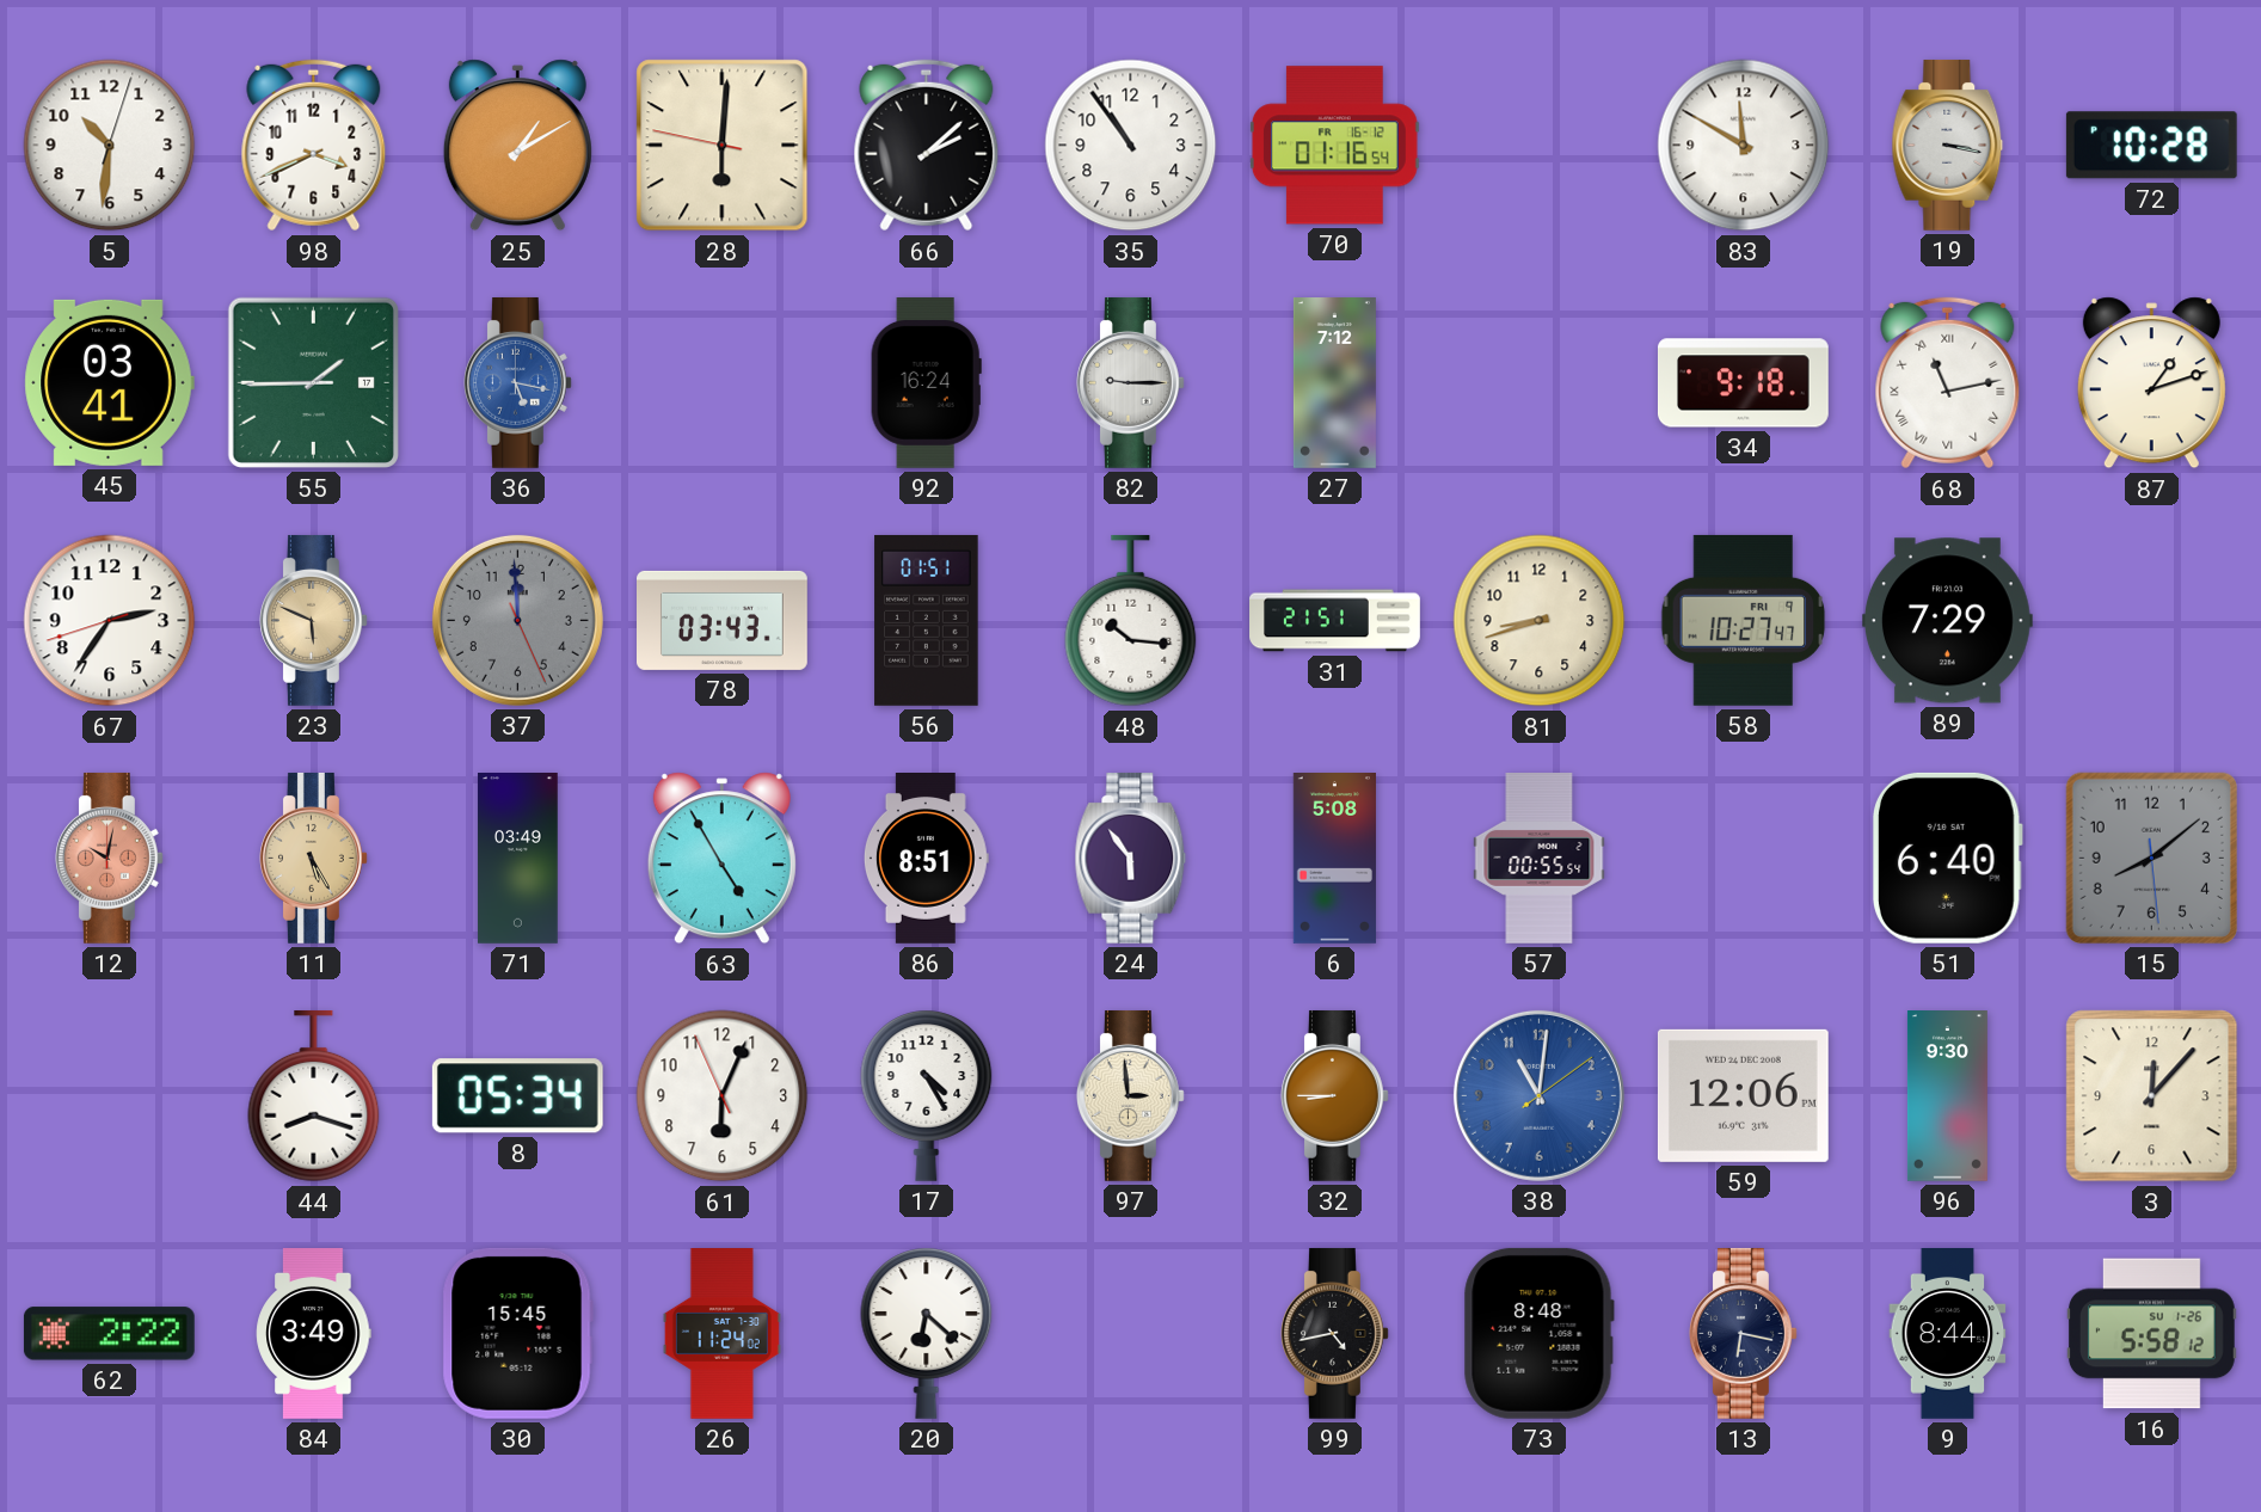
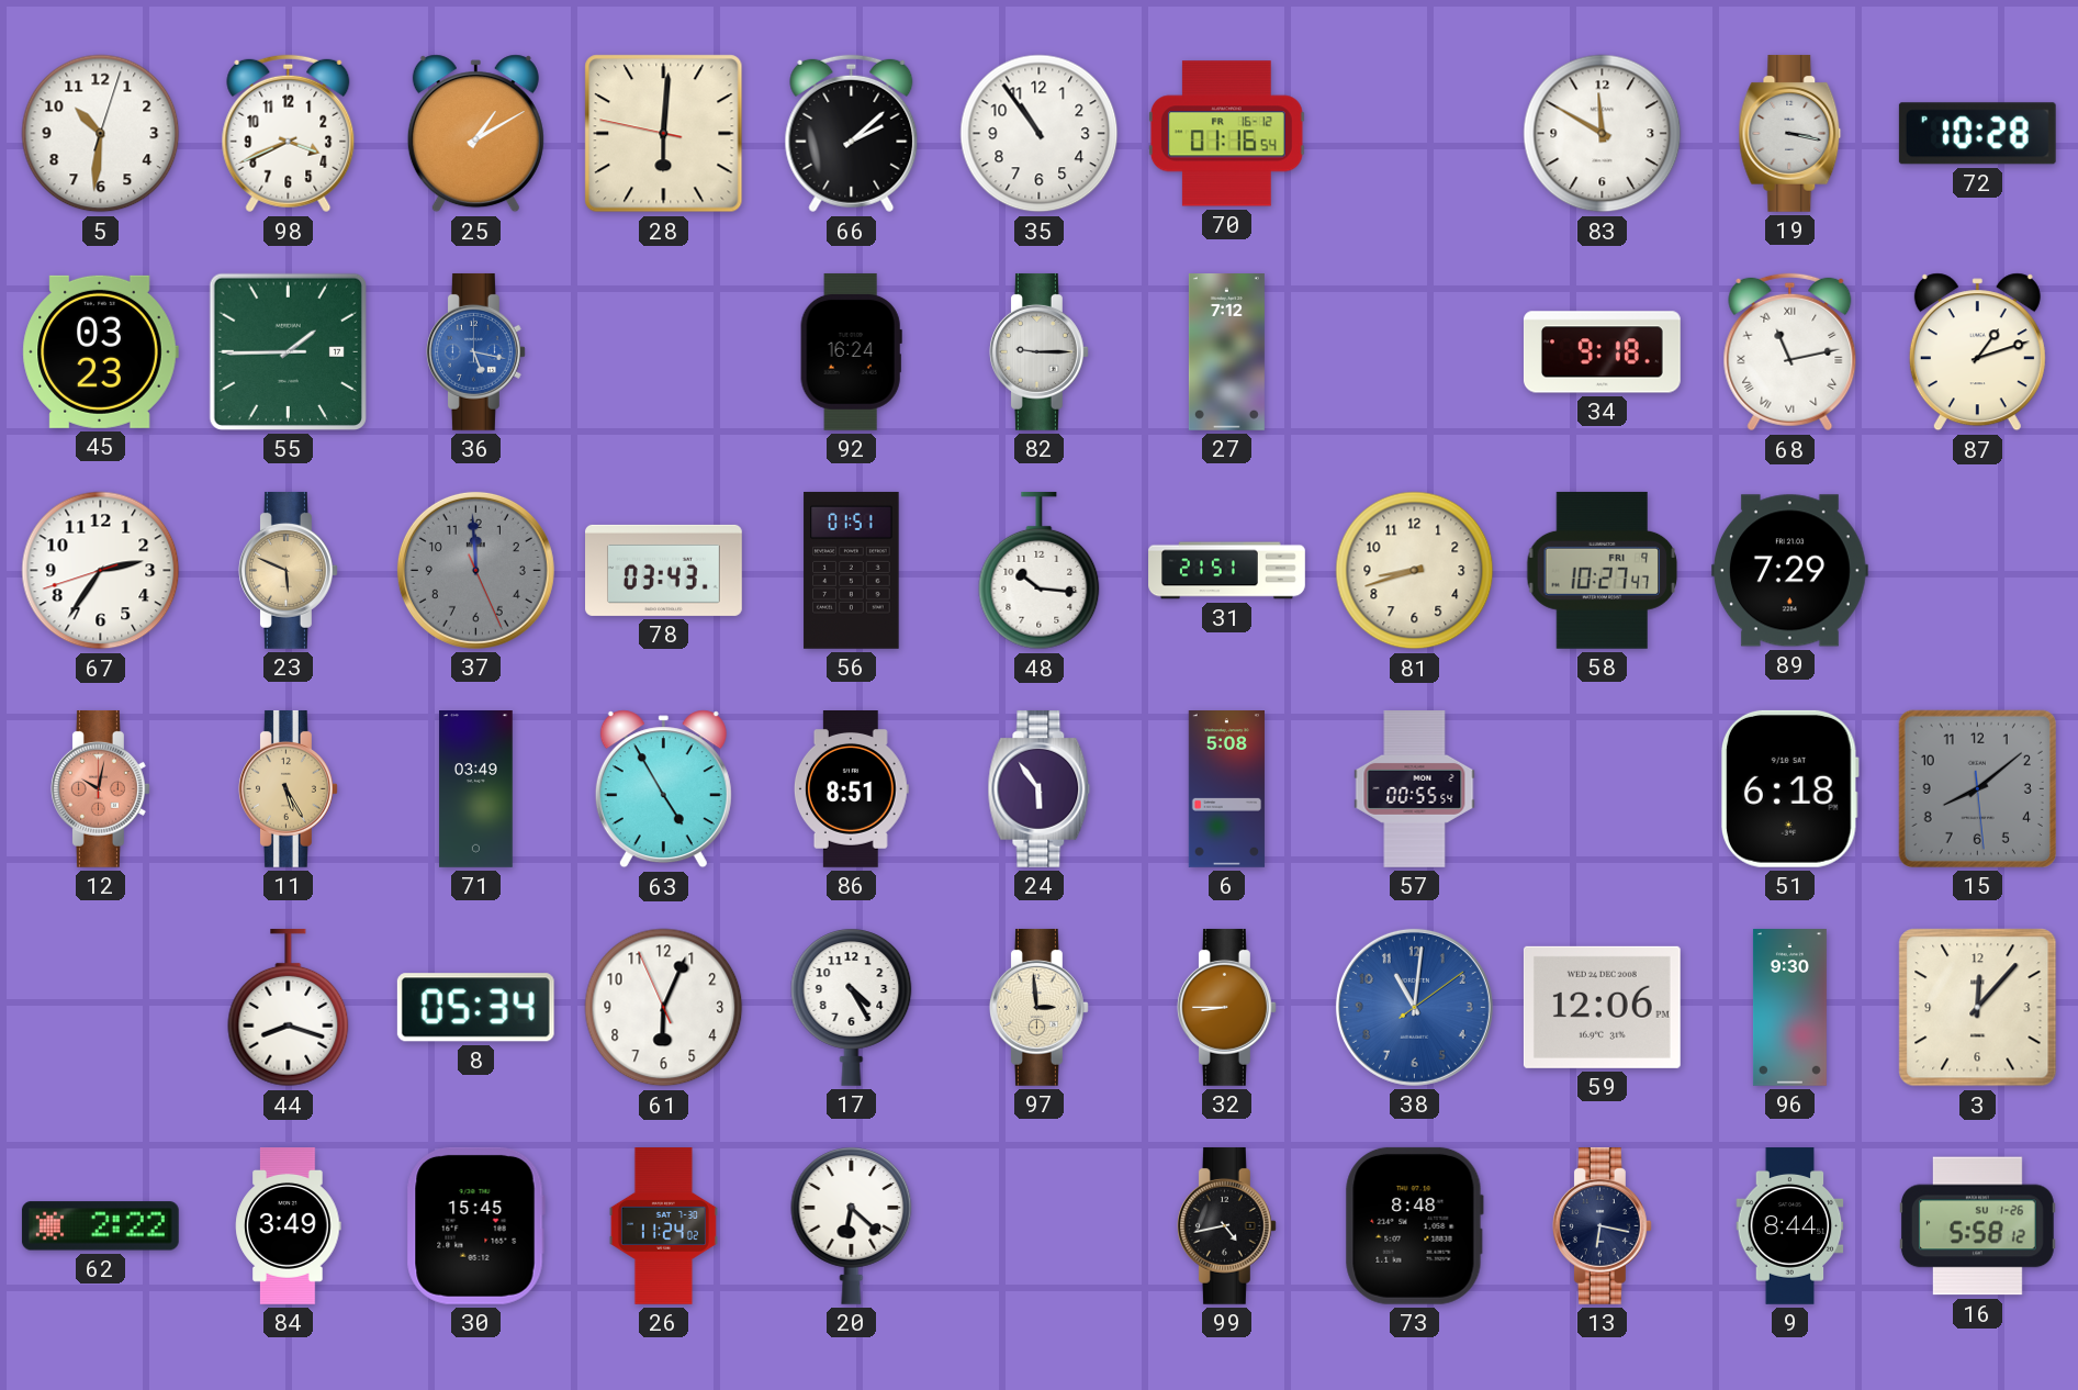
45: 03:41 -> 03:23
51: 6:40 -> 6:18
